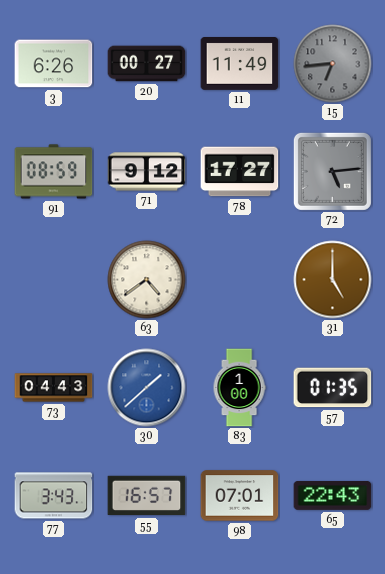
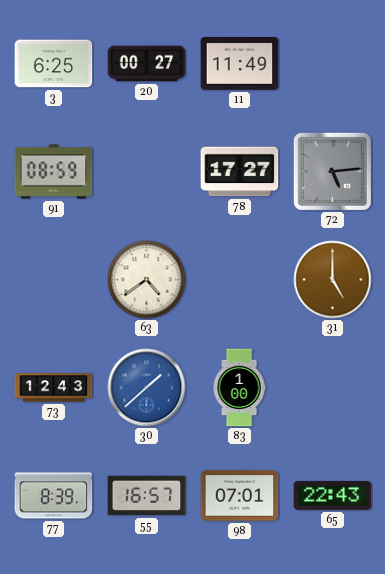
3: 6:26 -> 6:25
15: 6:44 -> none
71: 9:12 -> none
73: 04:43 -> 12:43
57: 01:35 -> none
77: 3:43 -> 8:39
